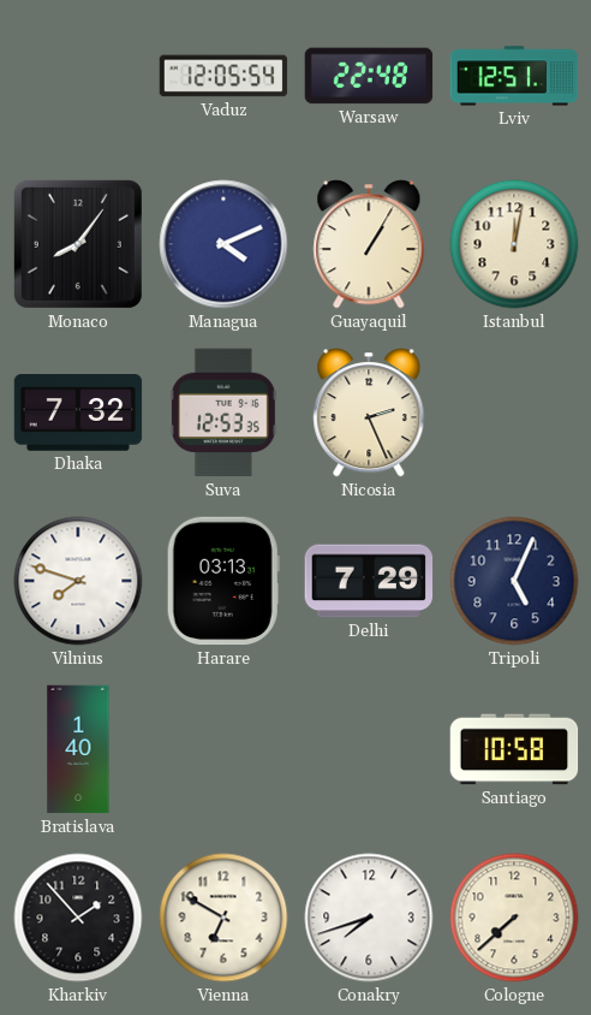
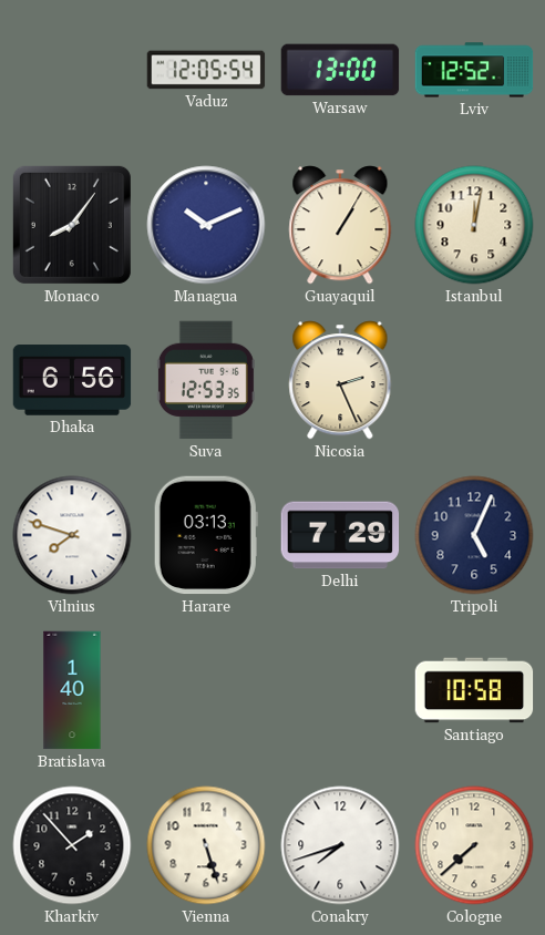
Warsaw: 22:48 -> 13:00
Lviv: 12:51 -> 12:52
Managua: 4:11 -> 10:11
Dhaka: 7:32 -> 6:56
Vienna: 6:50 -> 5:27
